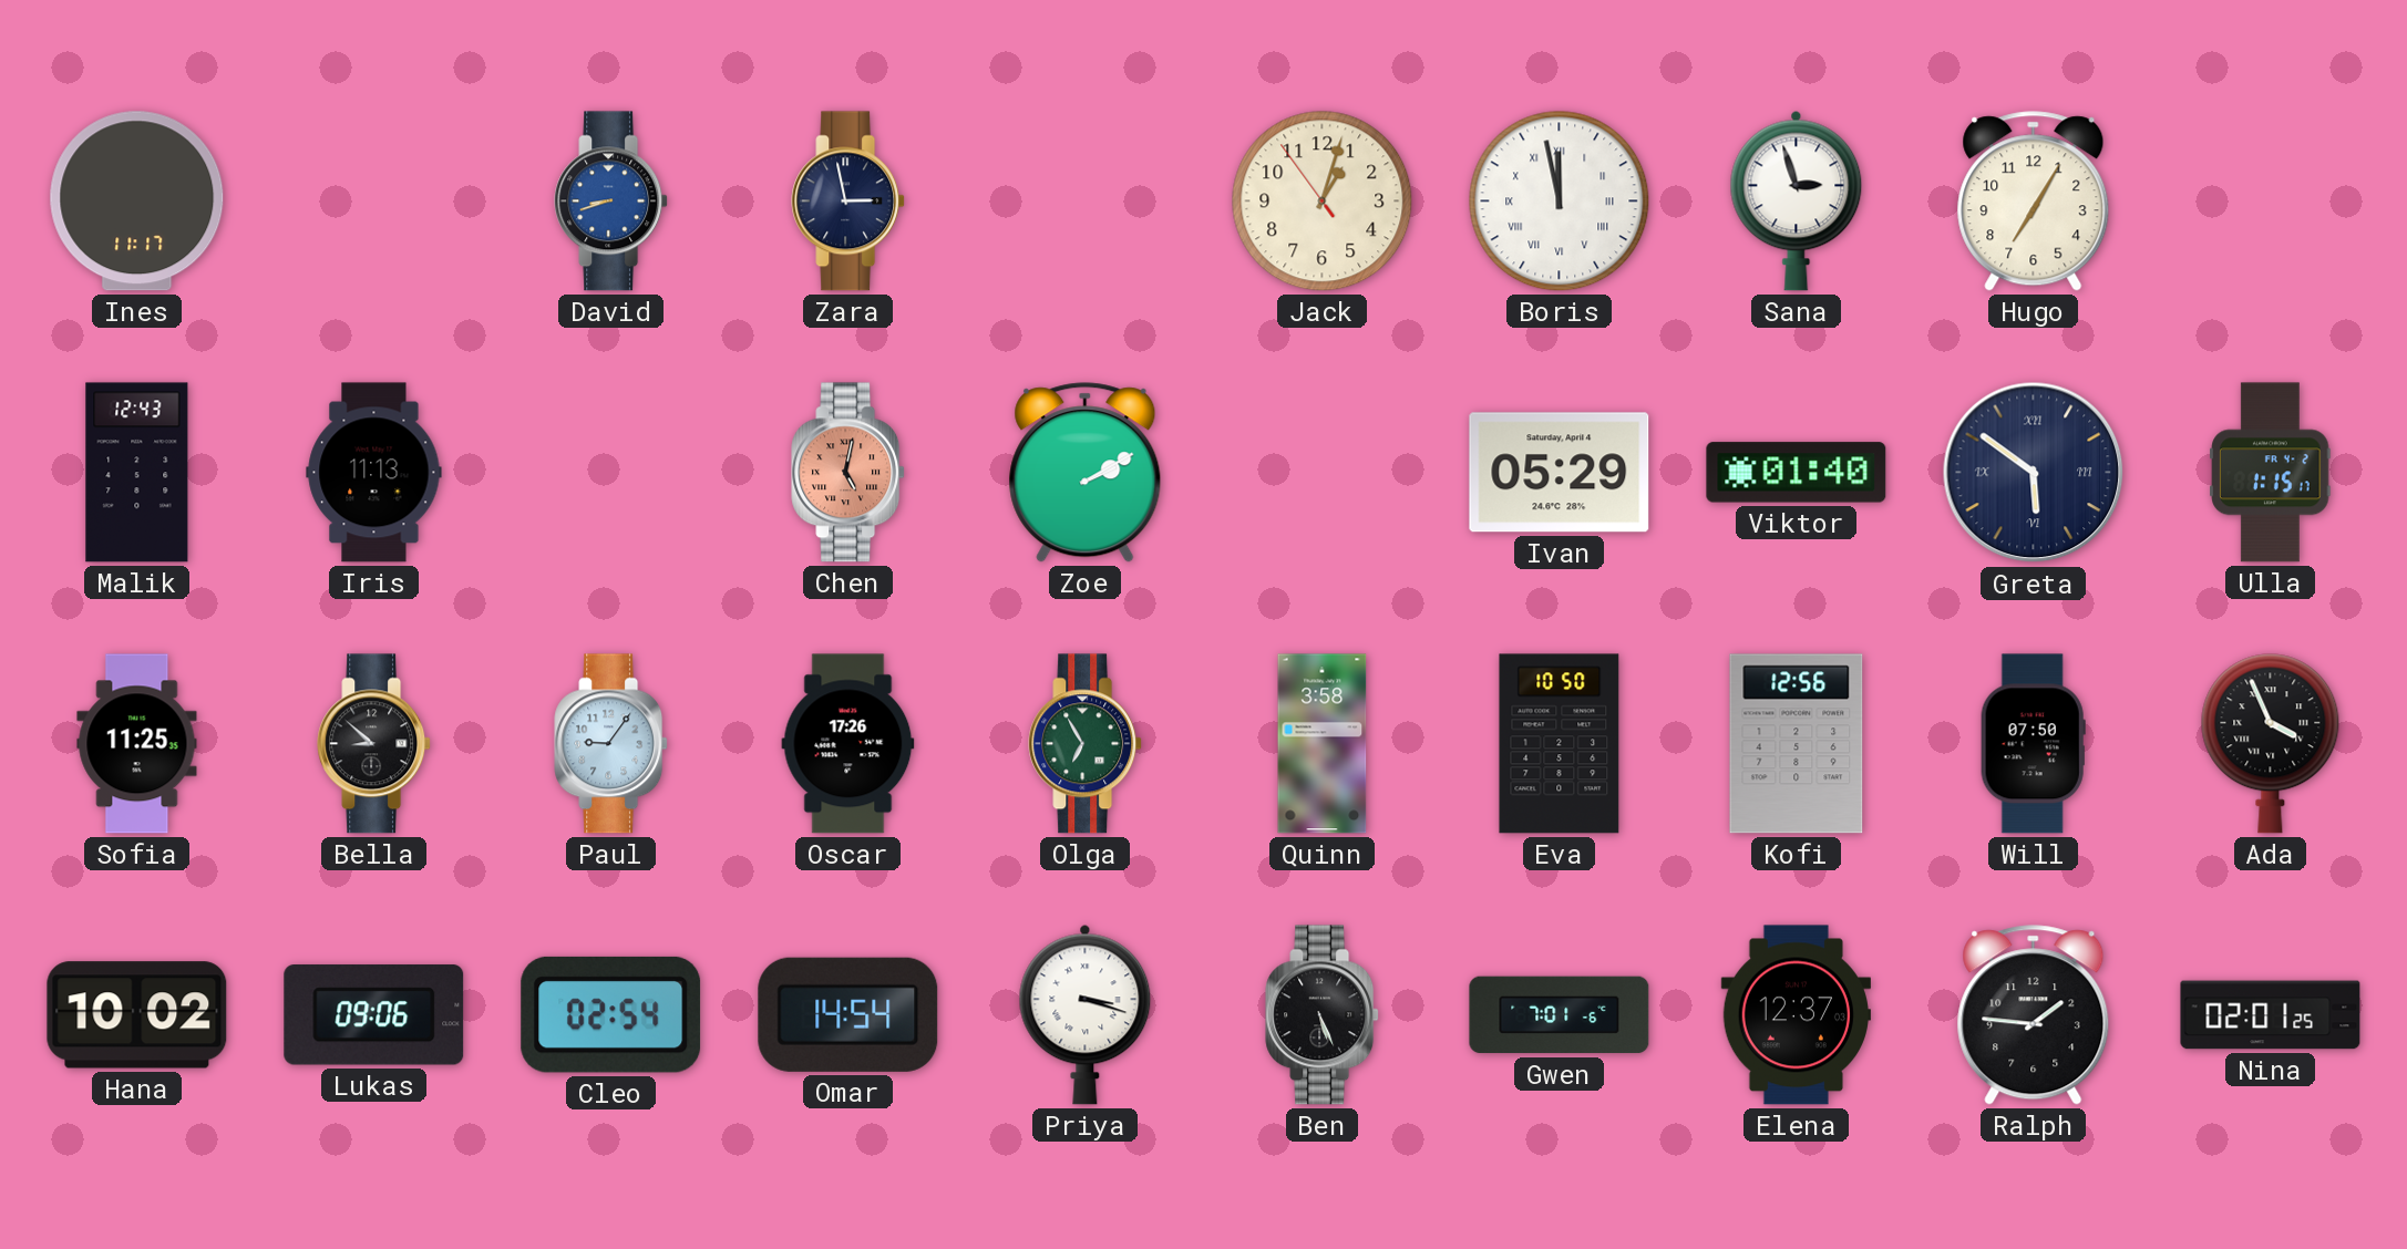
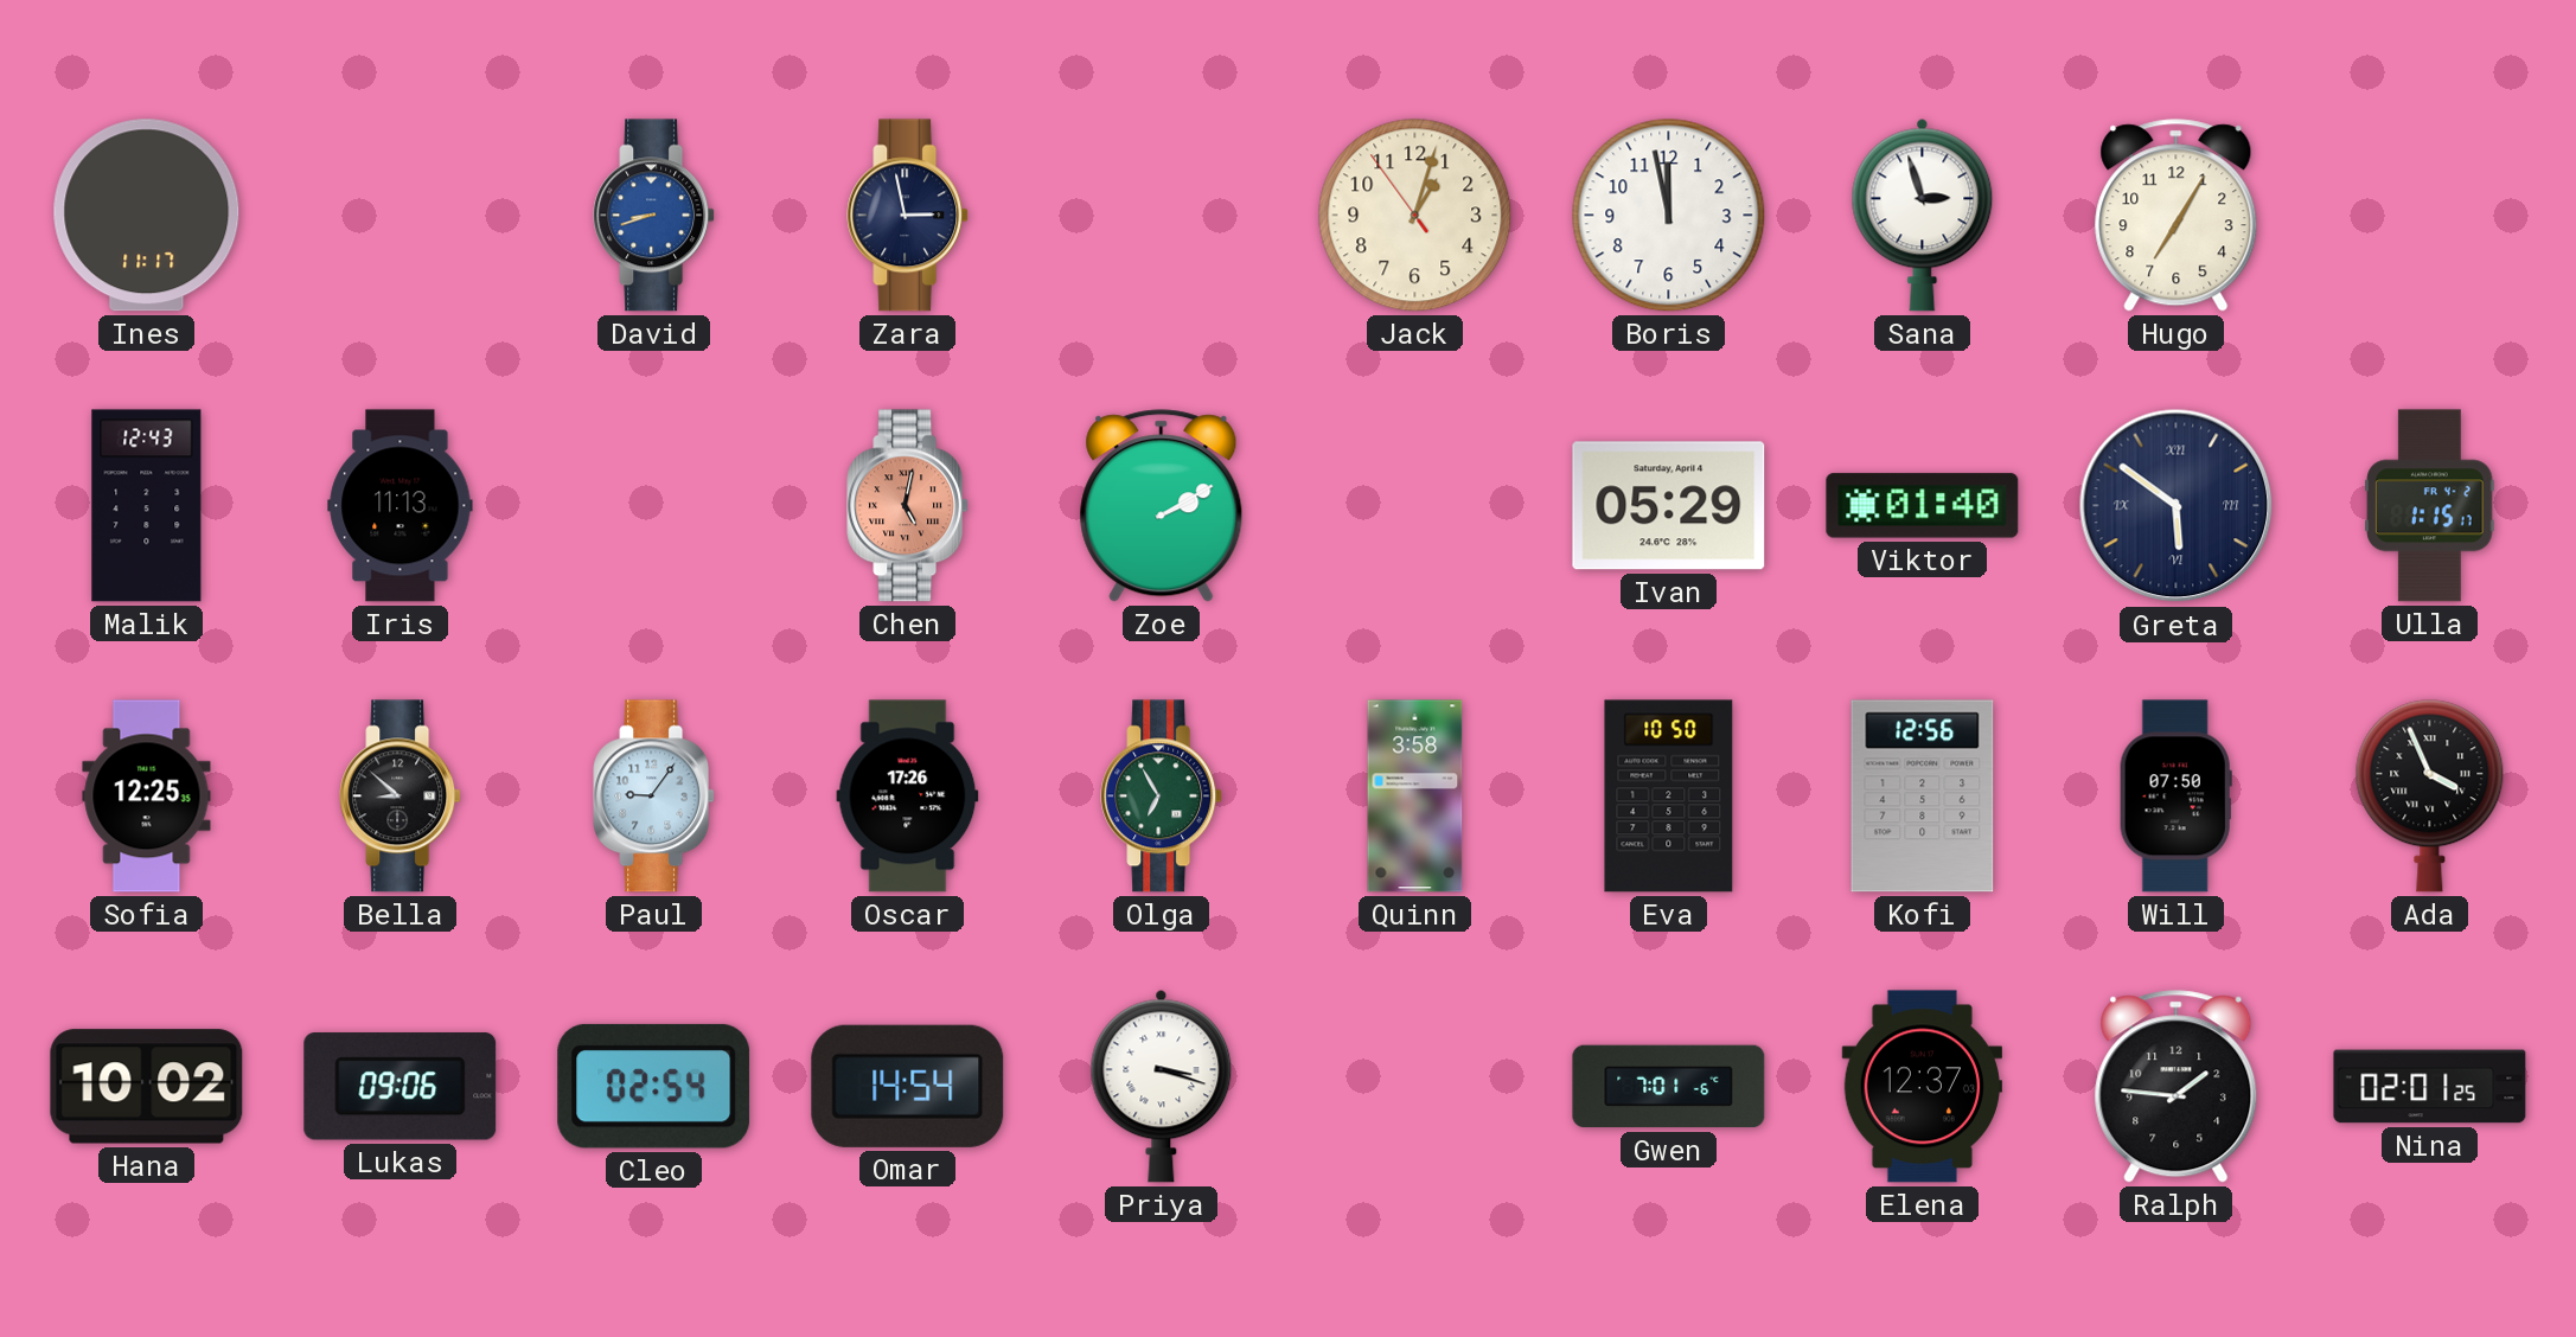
Boris numerals: Roman -> Arabic
Sofia: 11:25 -> 12:25
Ben: 5:26 -> none
